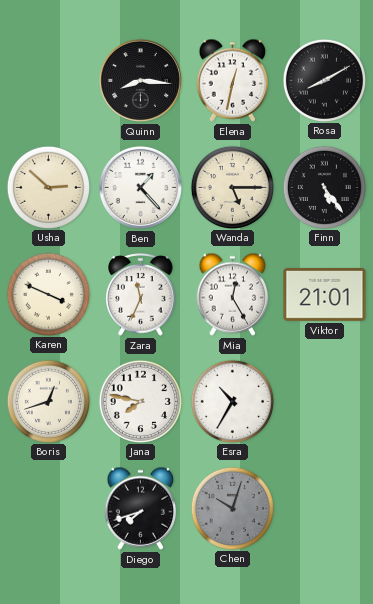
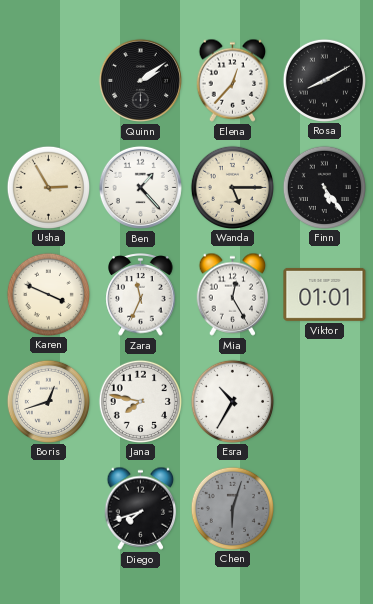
Quinn: 8:16 -> 2:09
Elena: 12:32 -> 12:37
Usha: 2:52 -> 2:55
Viktor: 21:01 -> 01:01
Chen: 10:03 -> 6:03
